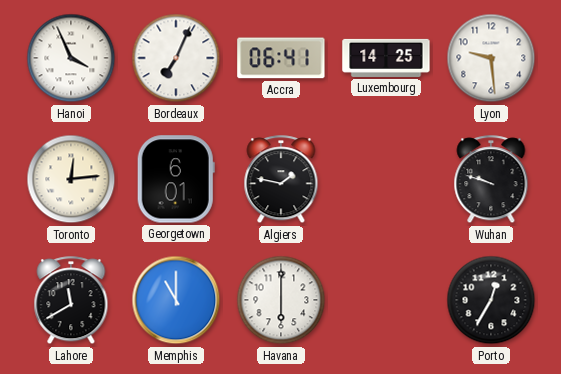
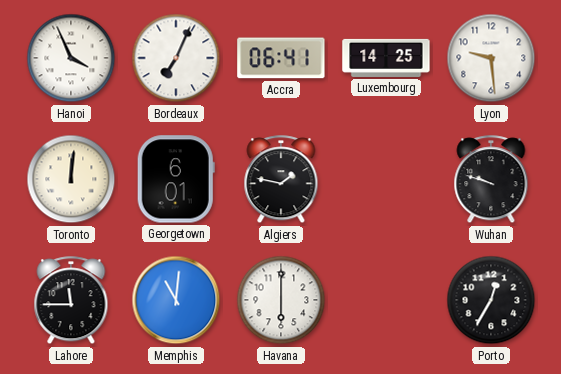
Toronto: 12:14 -> 12:01
Lahore: 11:40 -> 11:45
Memphis: 11:00 -> 11:01
